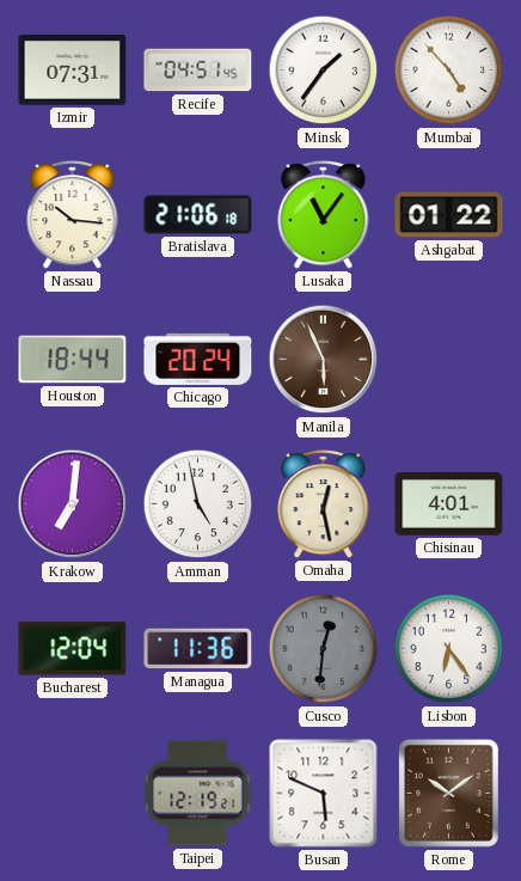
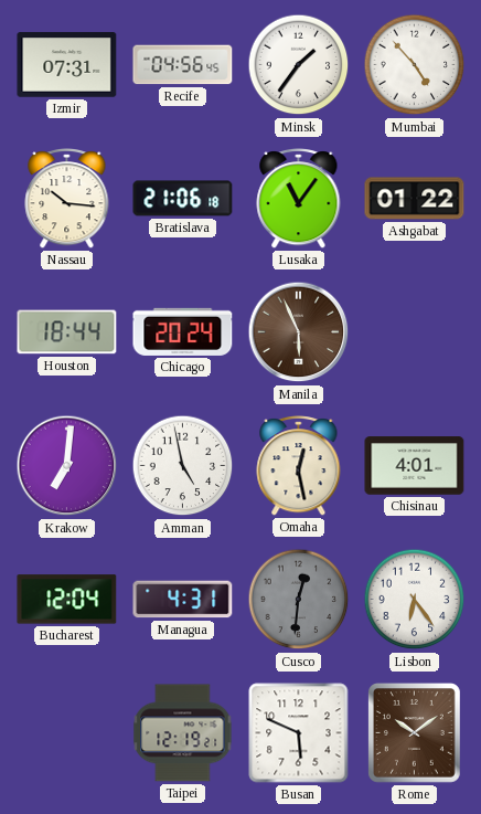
Recife: 04:51 -> 04:56
Managua: 11:36 -> 4:31
